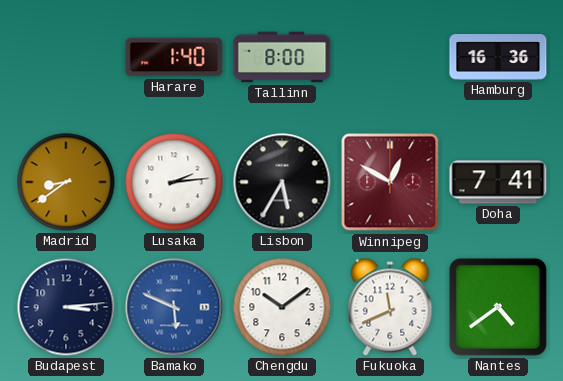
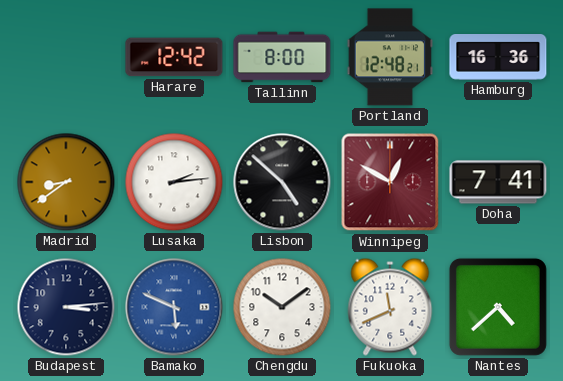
Harare: 1:40 -> 12:42
Portland: none -> 12:48
Lisbon: 5:35 -> 4:52
Nantes: 4:39 -> 4:38
